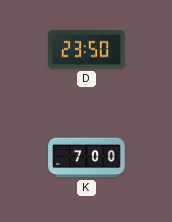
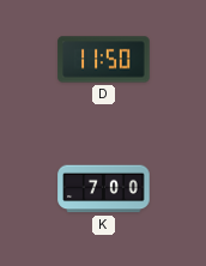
D: 23:50 -> 11:50
